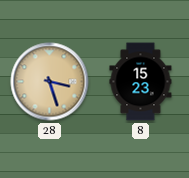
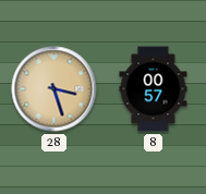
8: 15:23 -> 00:57
